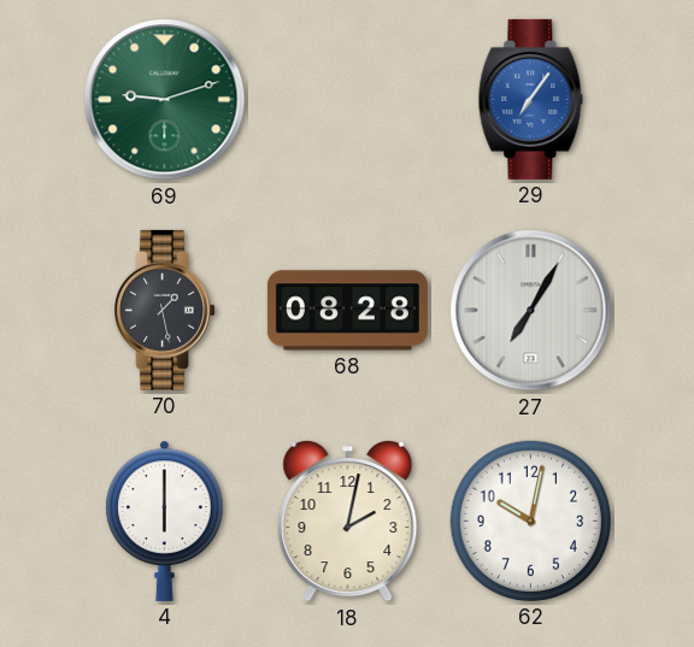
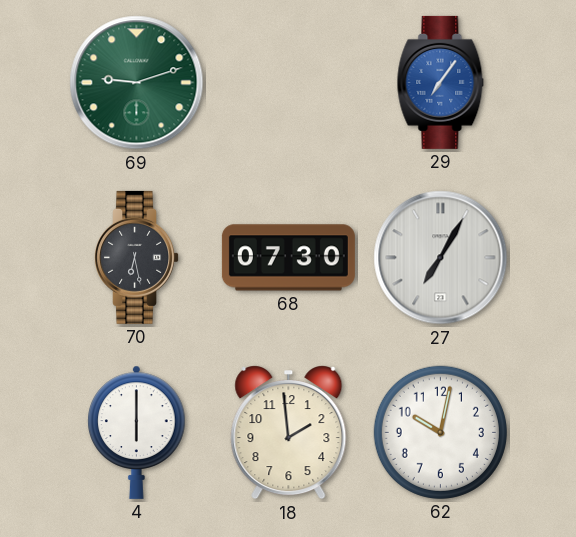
70: 1:28 -> 6:28
68: 08:28 -> 07:30
18: 2:02 -> 1:59
